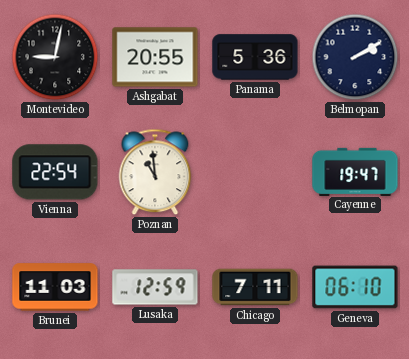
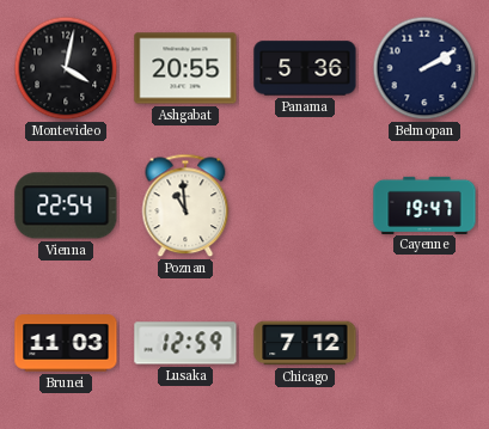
Montevideo: 9:02 -> 4:02
Chicago: 7:11 -> 7:12
Geneva: 06:10 -> none
